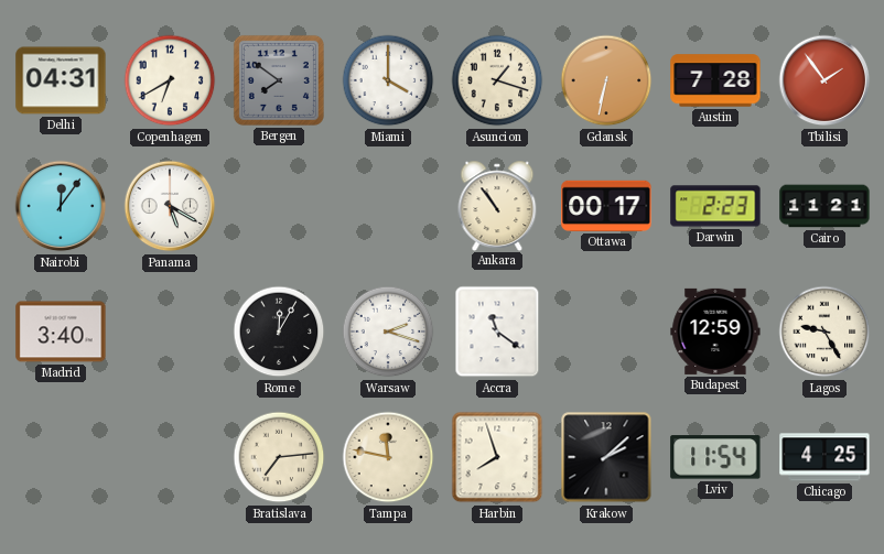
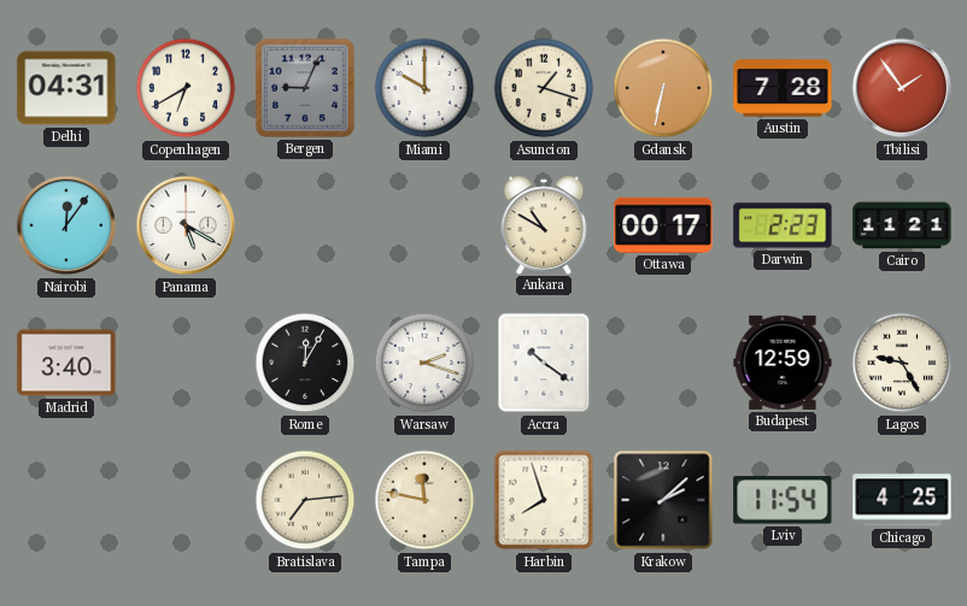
Bergen: 7:51 -> 9:04
Miami: 4:00 -> 10:00
Ankara: 10:54 -> 10:50
Accra: 11:21 -> 10:21
